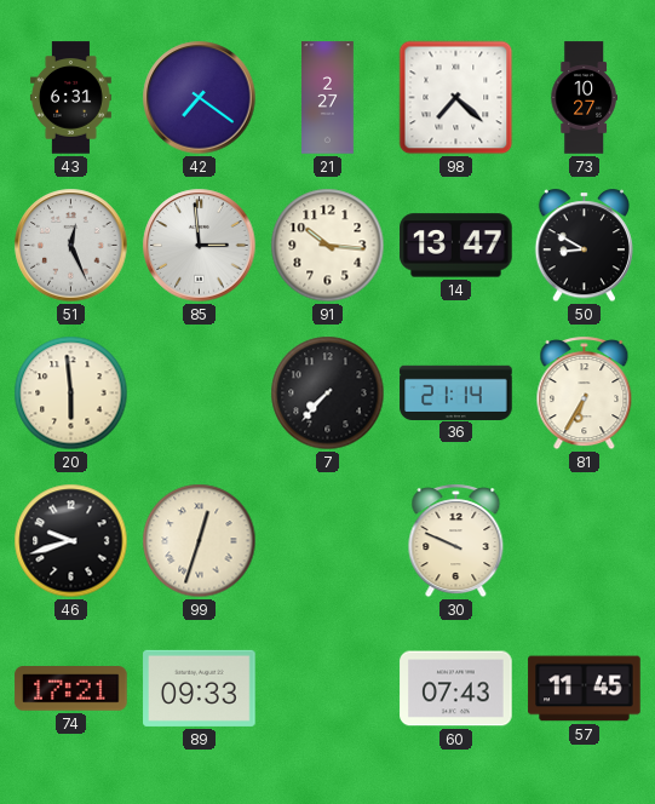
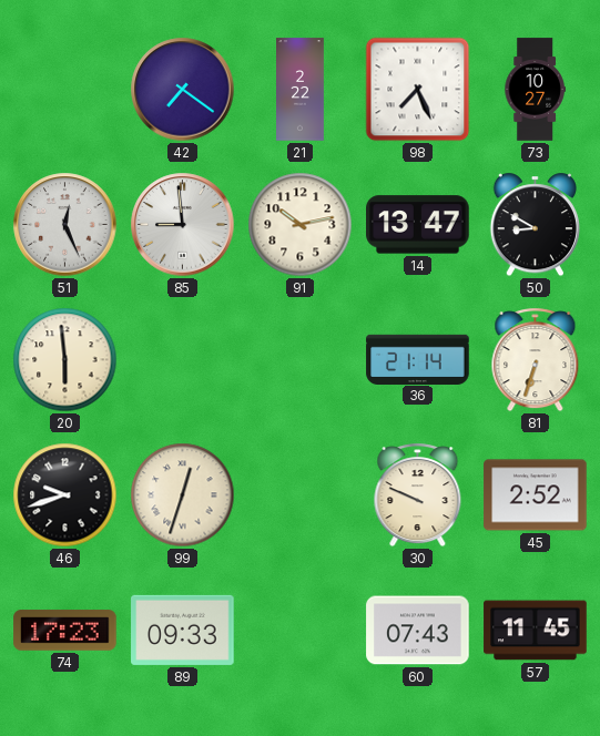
43: 6:31 -> none
21: 2:27 -> 2:22
98: 7:22 -> 7:26
85: 2:59 -> 8:59
91: 10:16 -> 10:13
7: 7:37 -> none
81: 6:35 -> 6:33
45: none -> 2:52
74: 17:21 -> 17:23
